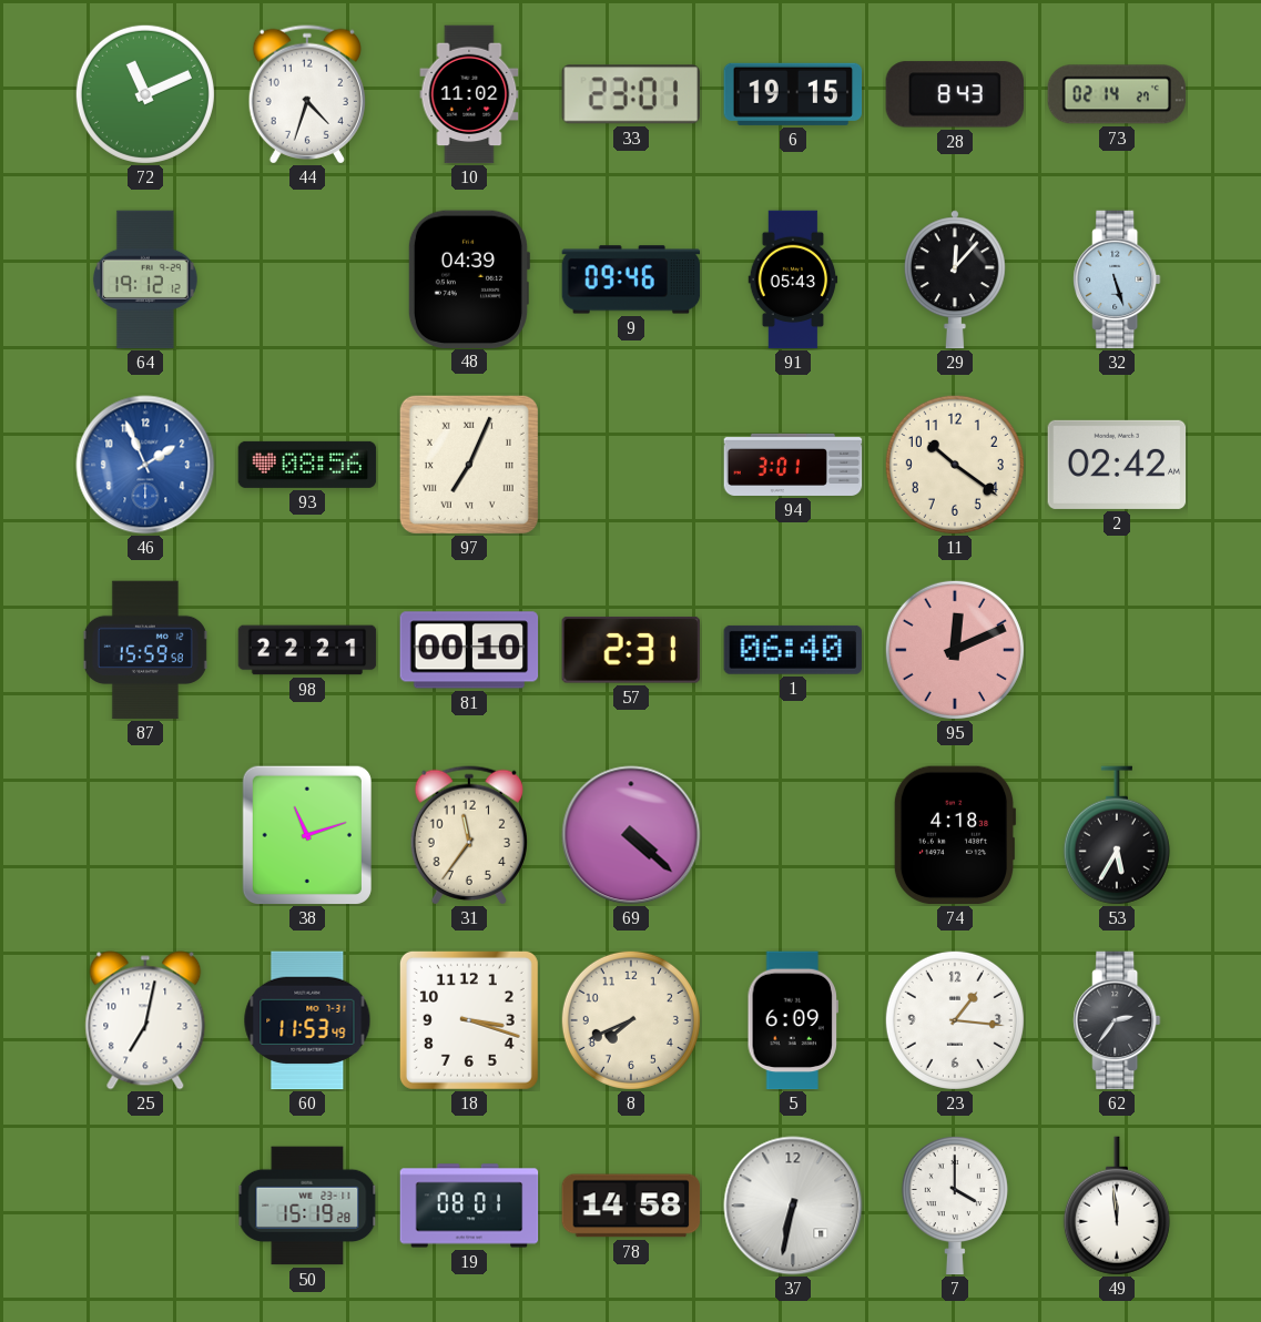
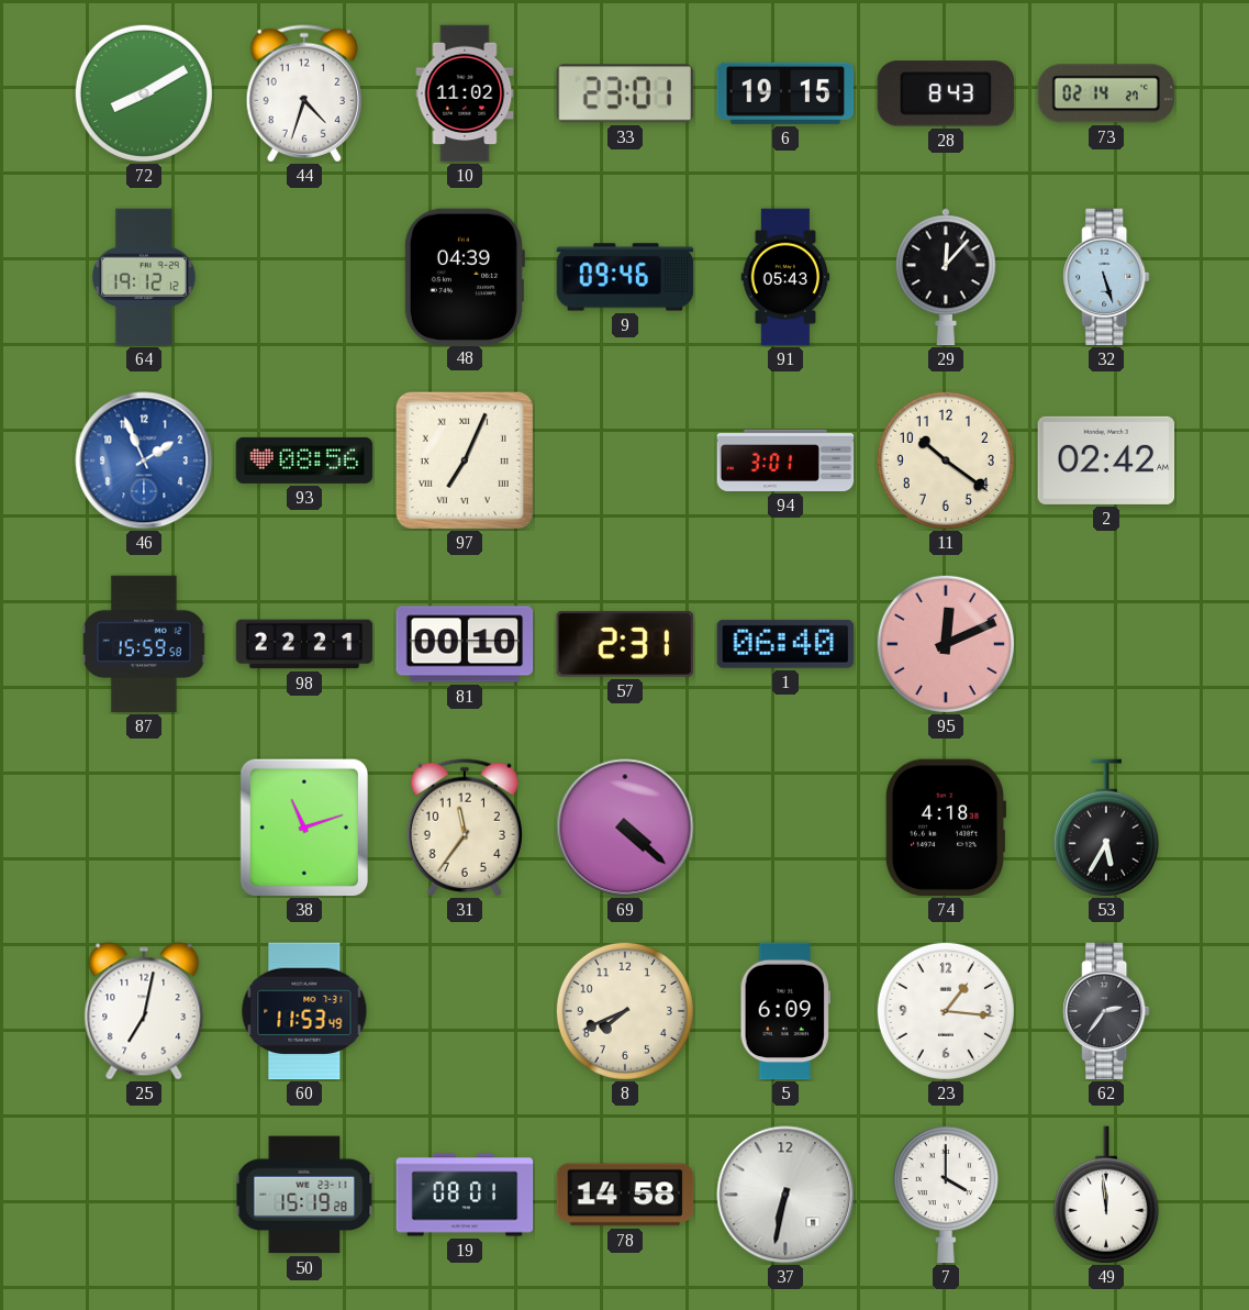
72: 11:11 -> 8:10
18: 3:18 -> none
